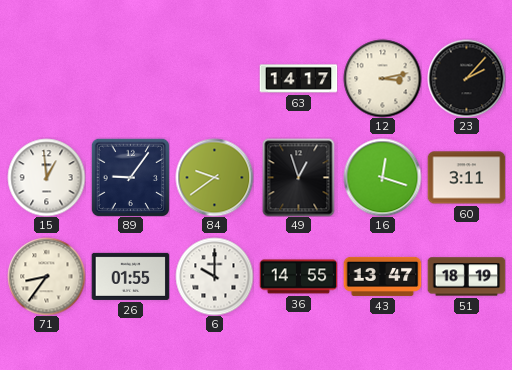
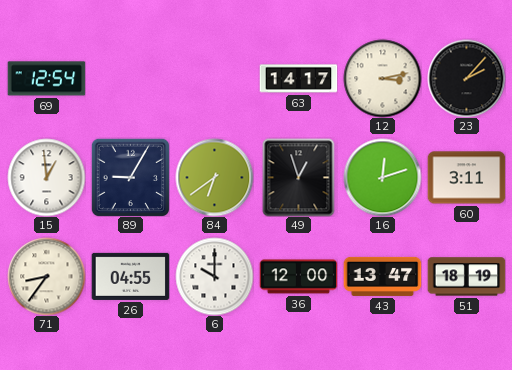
69: none -> 12:54
89: 9:06 -> 9:05
84: 9:39 -> 6:39
16: 12:18 -> 12:12
26: 01:55 -> 04:55
36: 14:55 -> 12:00
